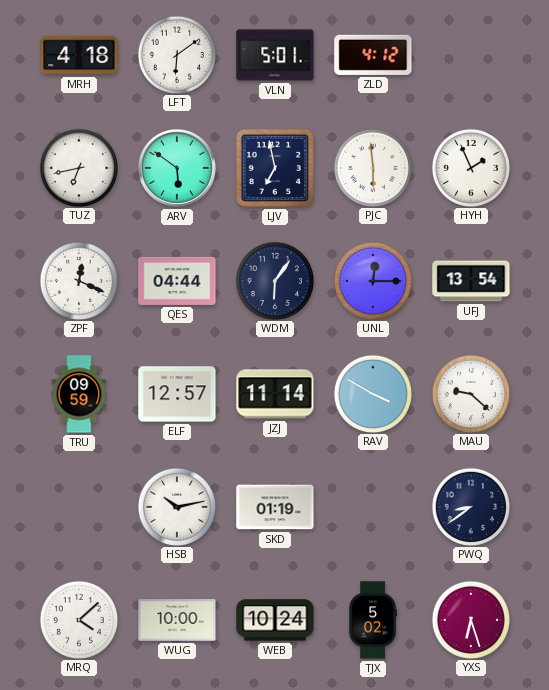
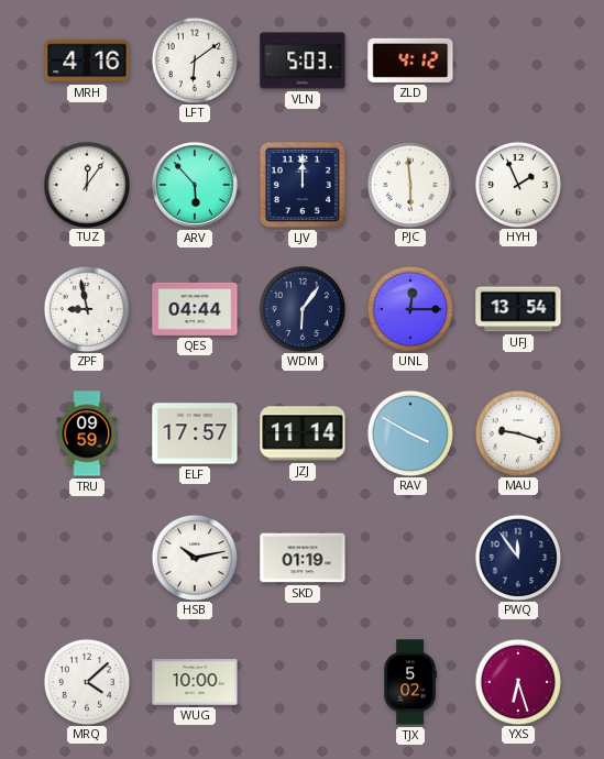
MRH: 4:18 -> 4:16
VLN: 5:01 -> 5:03
TUZ: 6:43 -> 12:06
ARV: 5:51 -> 5:53
LJV: 6:58 -> 12:00
ZPF: 12:19 -> 8:58
ELF: 12:57 -> 17:57
MAU: 9:22 -> 9:18
PWQ: 8:39 -> 11:54
WEB: 10:24 -> none
